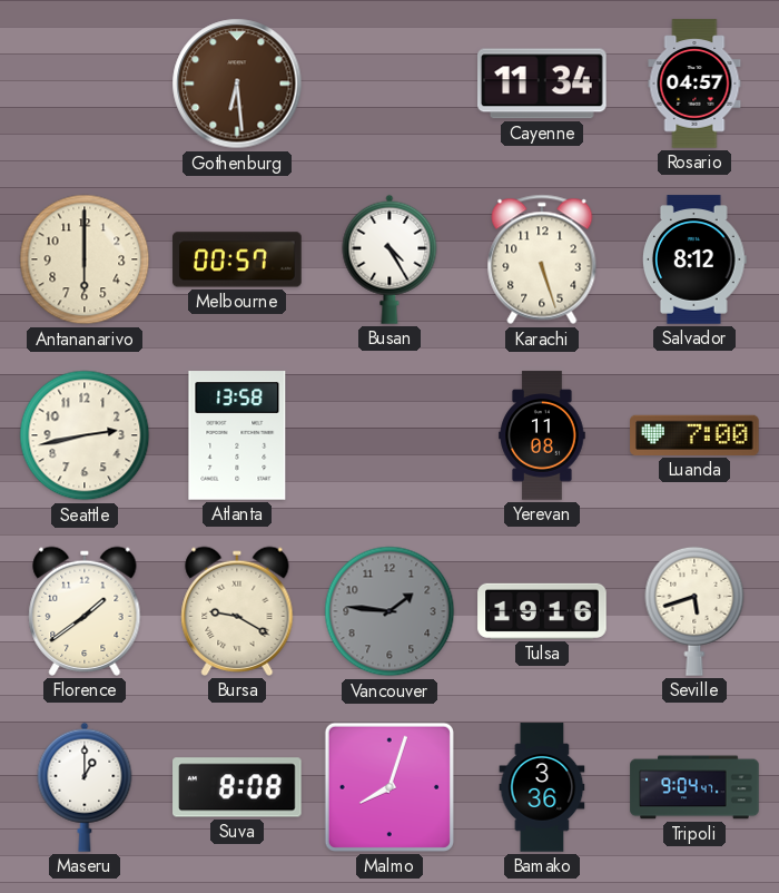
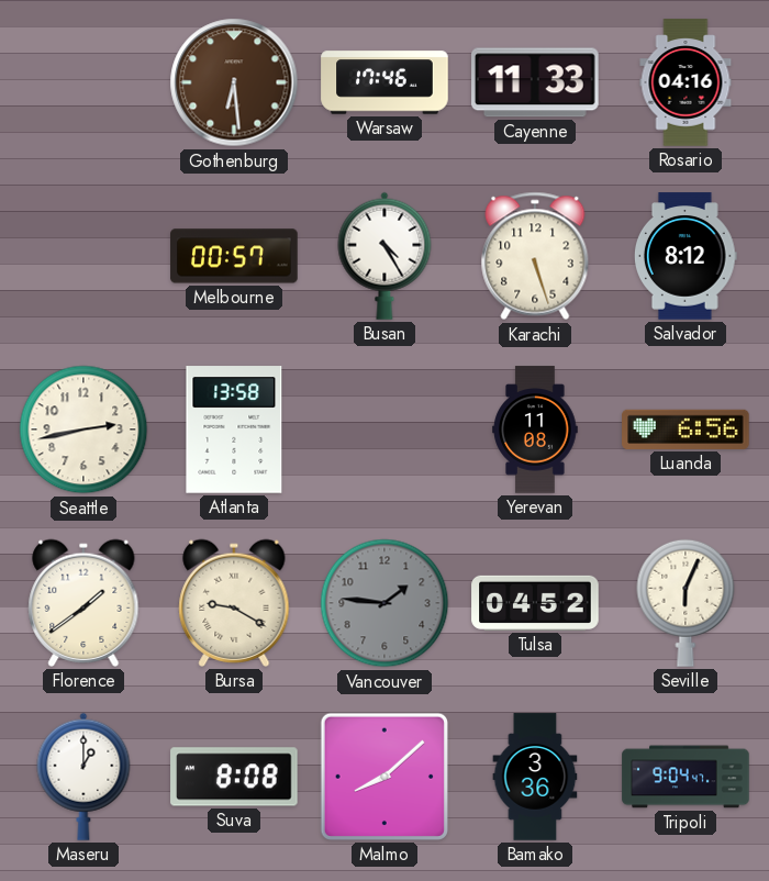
Warsaw: none -> 17:46
Cayenne: 11:34 -> 11:33
Rosario: 04:57 -> 04:16
Antananarivo: 6:00 -> none
Luanda: 7:00 -> 6:56
Tulsa: 19:16 -> 04:52
Seville: 5:42 -> 6:04
Malmo: 8:03 -> 8:08
